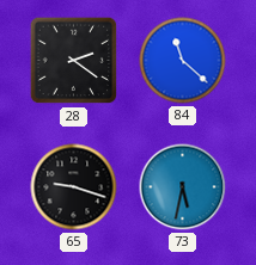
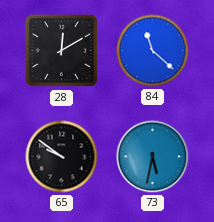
28: 2:21 -> 12:10
65: 9:18 -> 9:51
